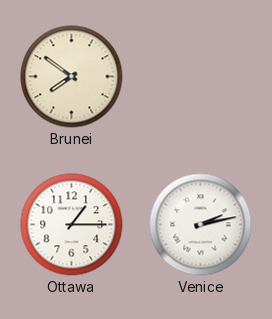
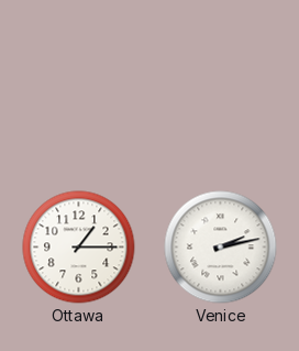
Brunei: 7:51 -> none
